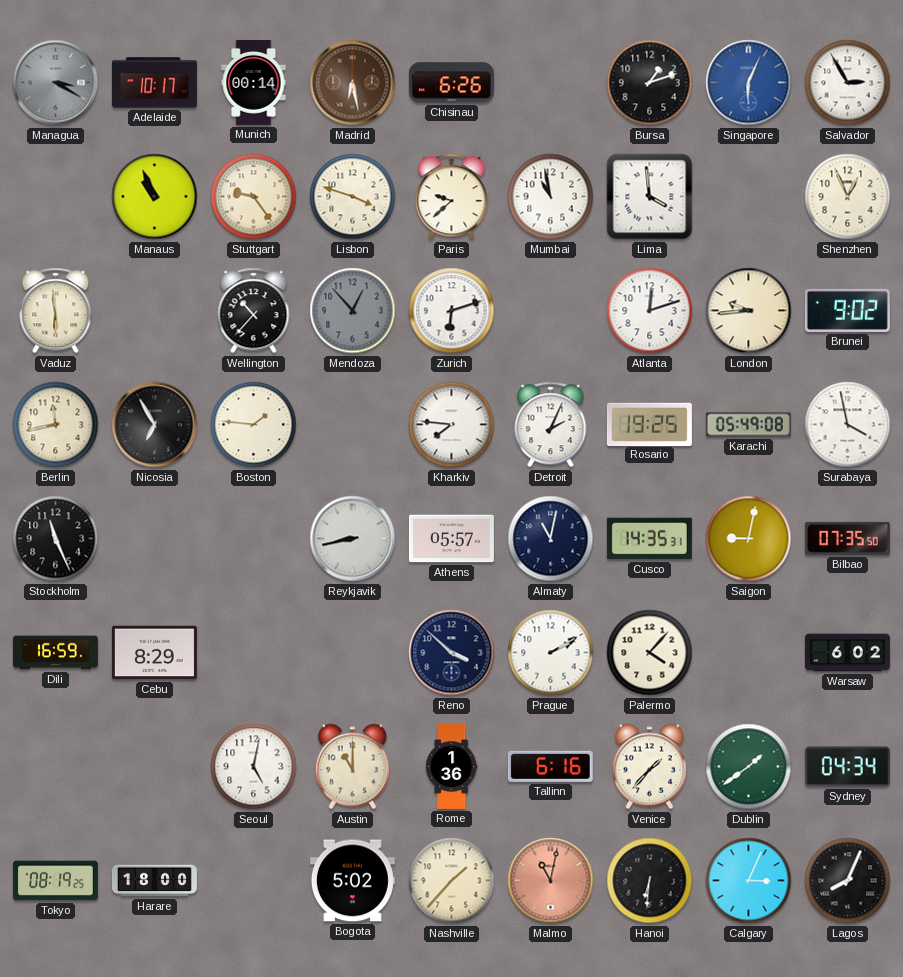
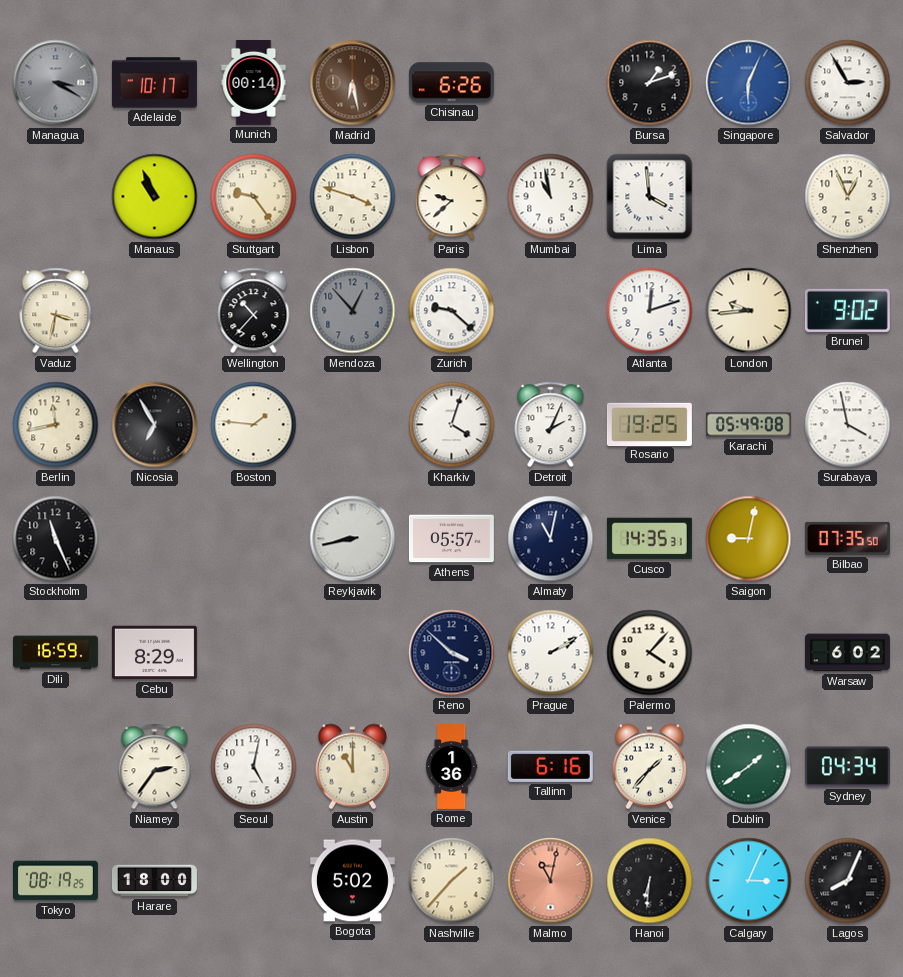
Vaduz: 5:59 -> 3:32
Zurich: 6:12 -> 9:22
Kharkiv: 7:46 -> 4:03
Niamey: none -> 2:36
